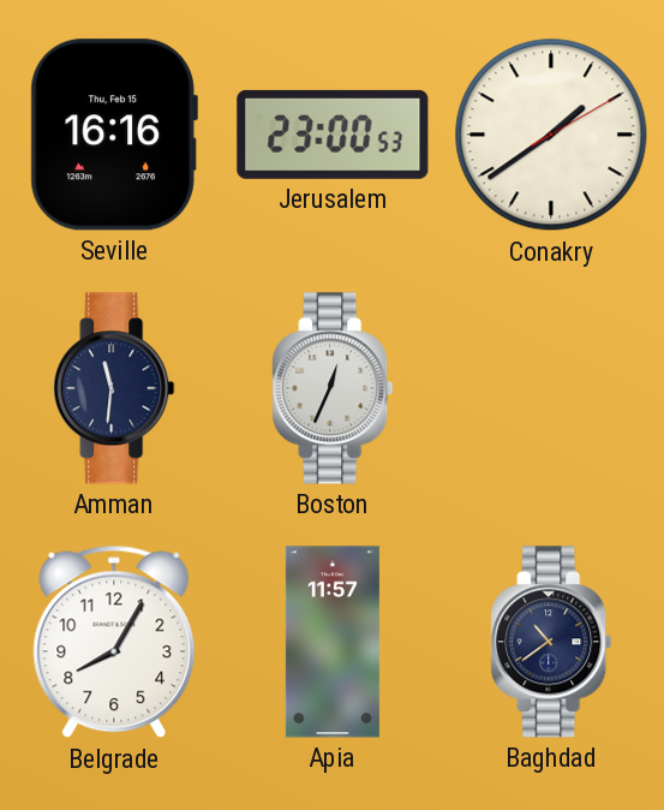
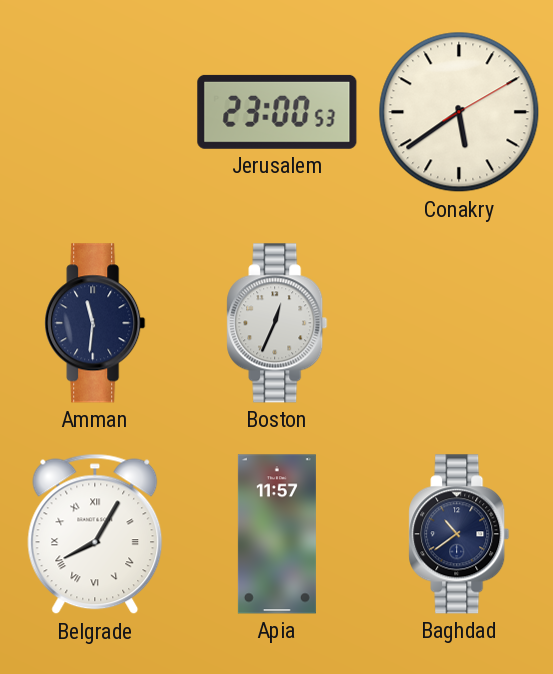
Seville: 16:16 -> none
Conakry: 1:39 -> 5:39
Belgrade numerals: Arabic -> Roman
